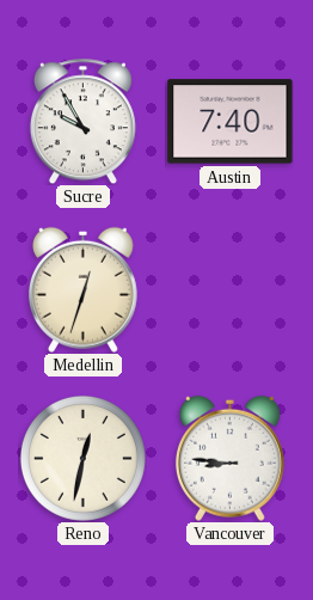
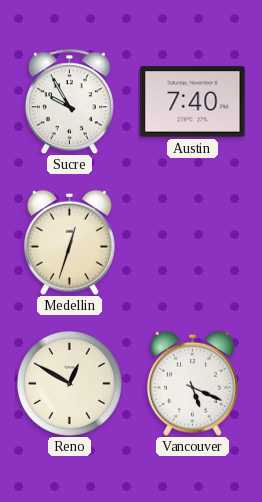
Reno: 12:32 -> 12:50
Vancouver: 8:46 -> 5:19
